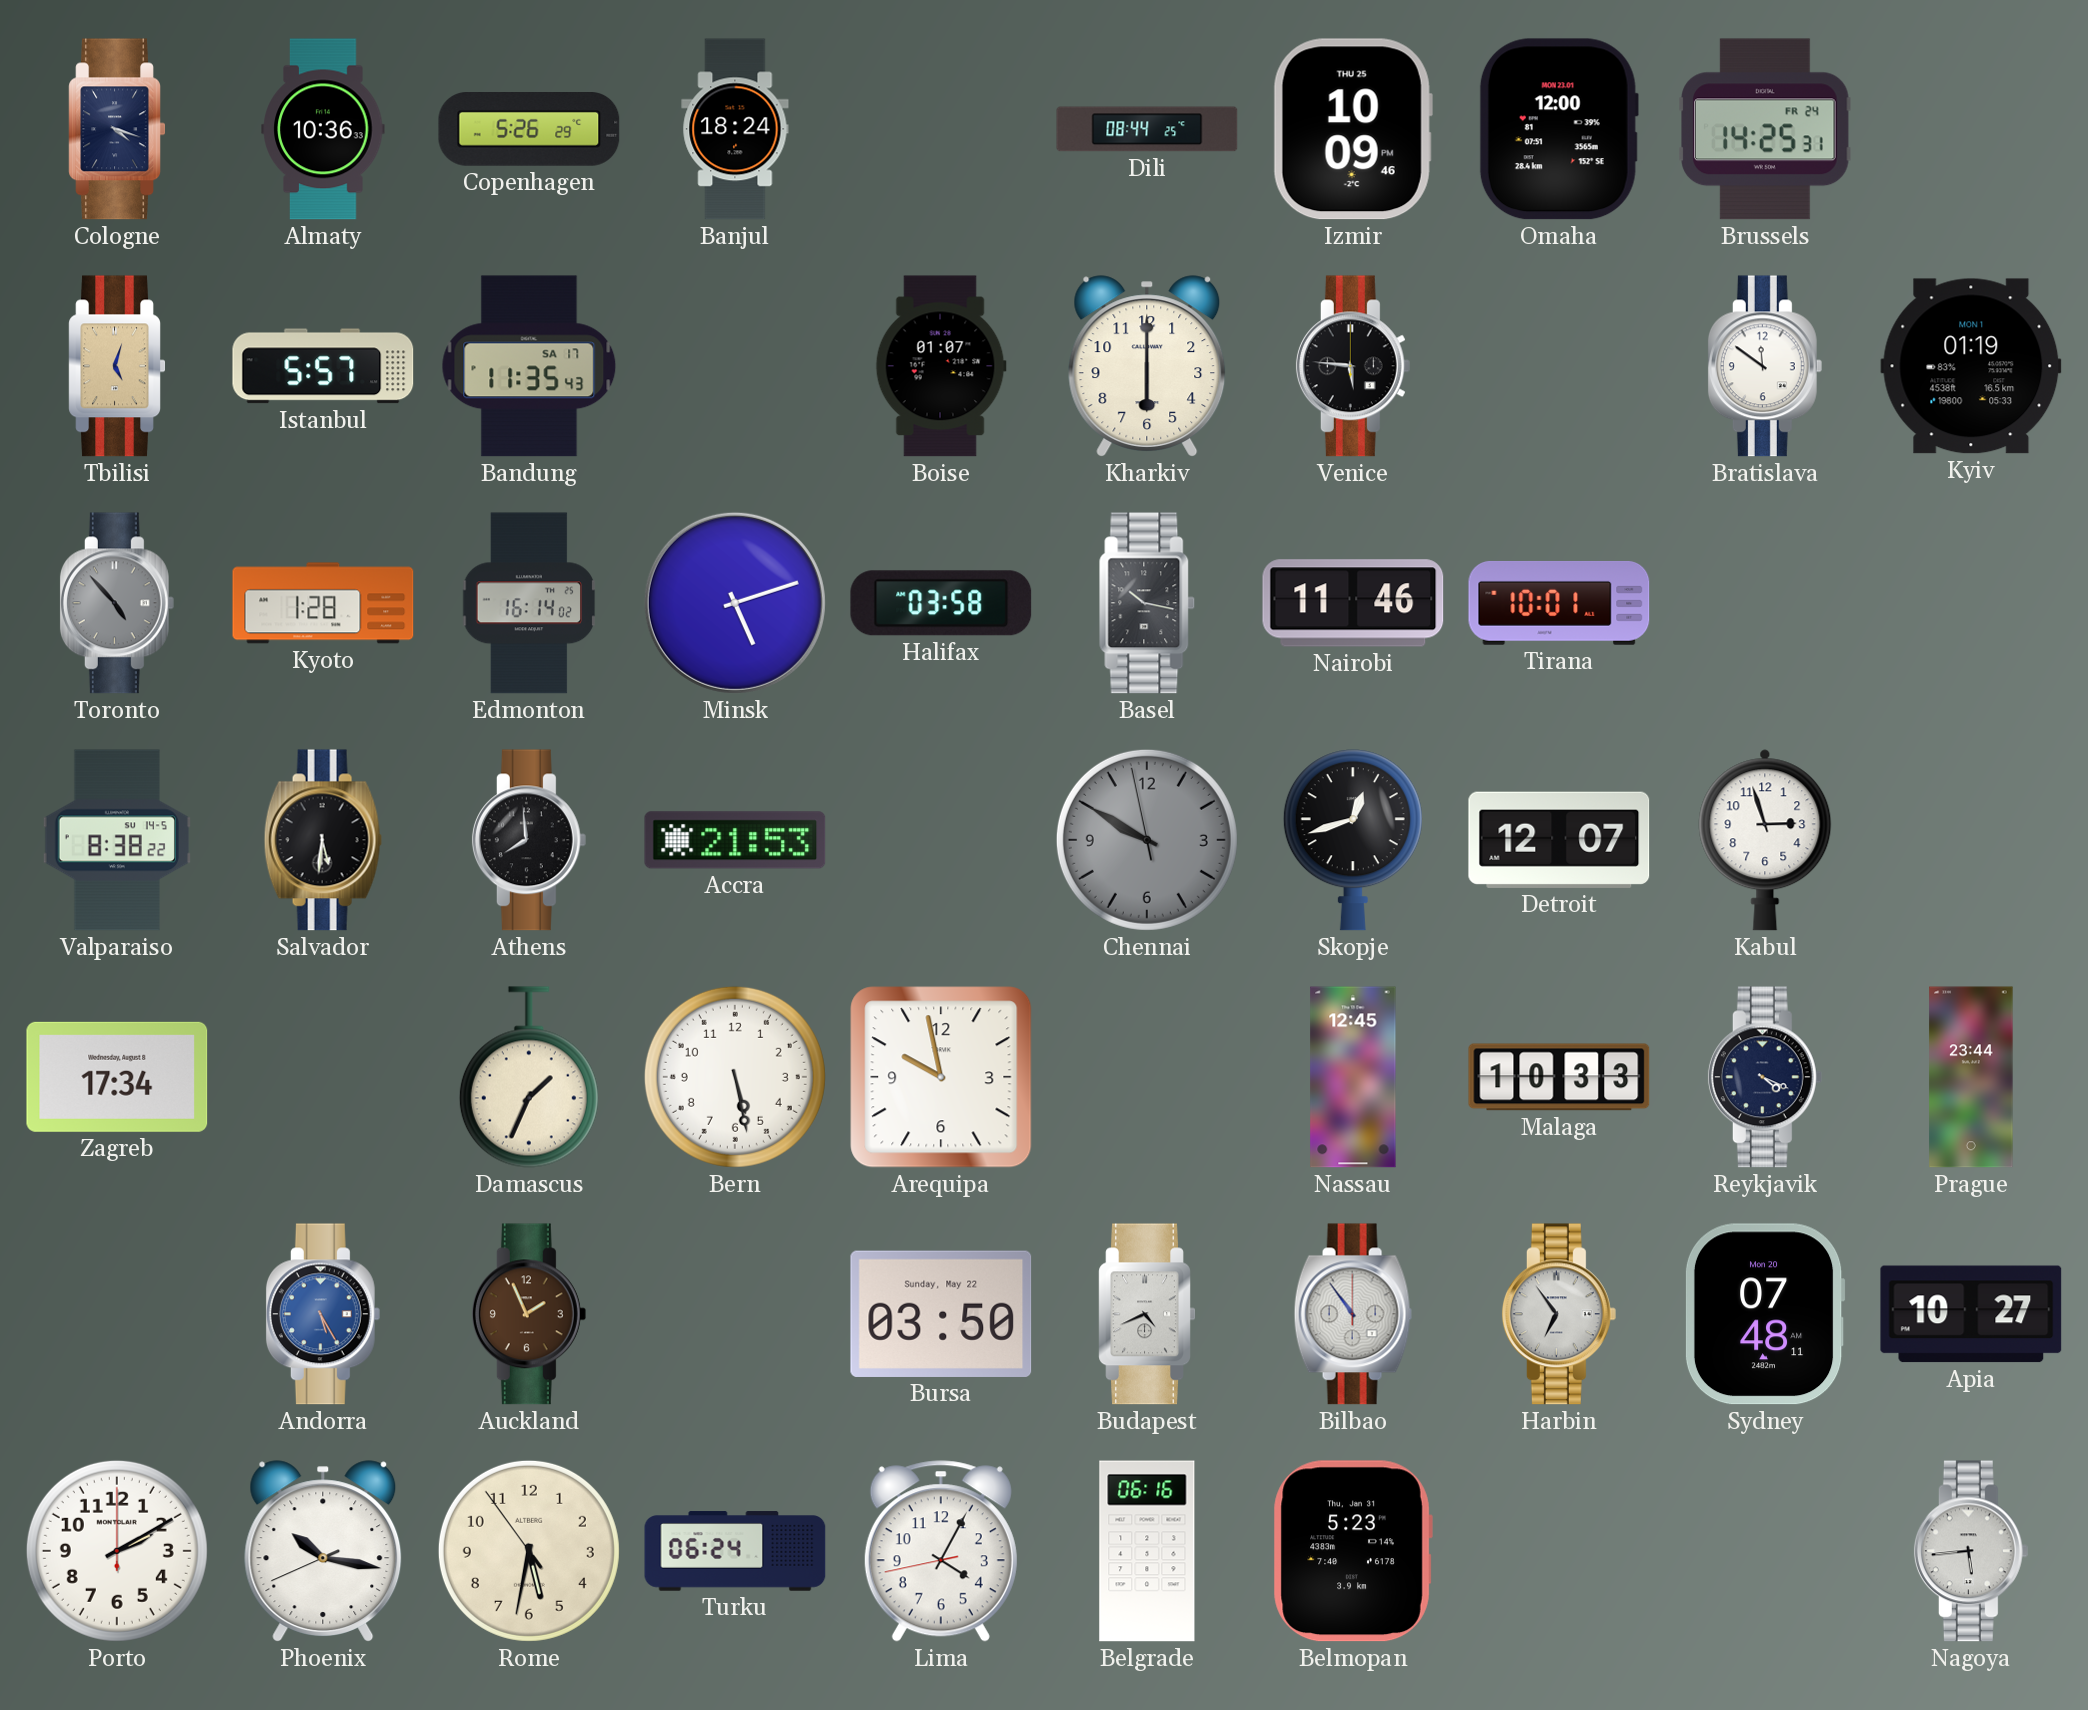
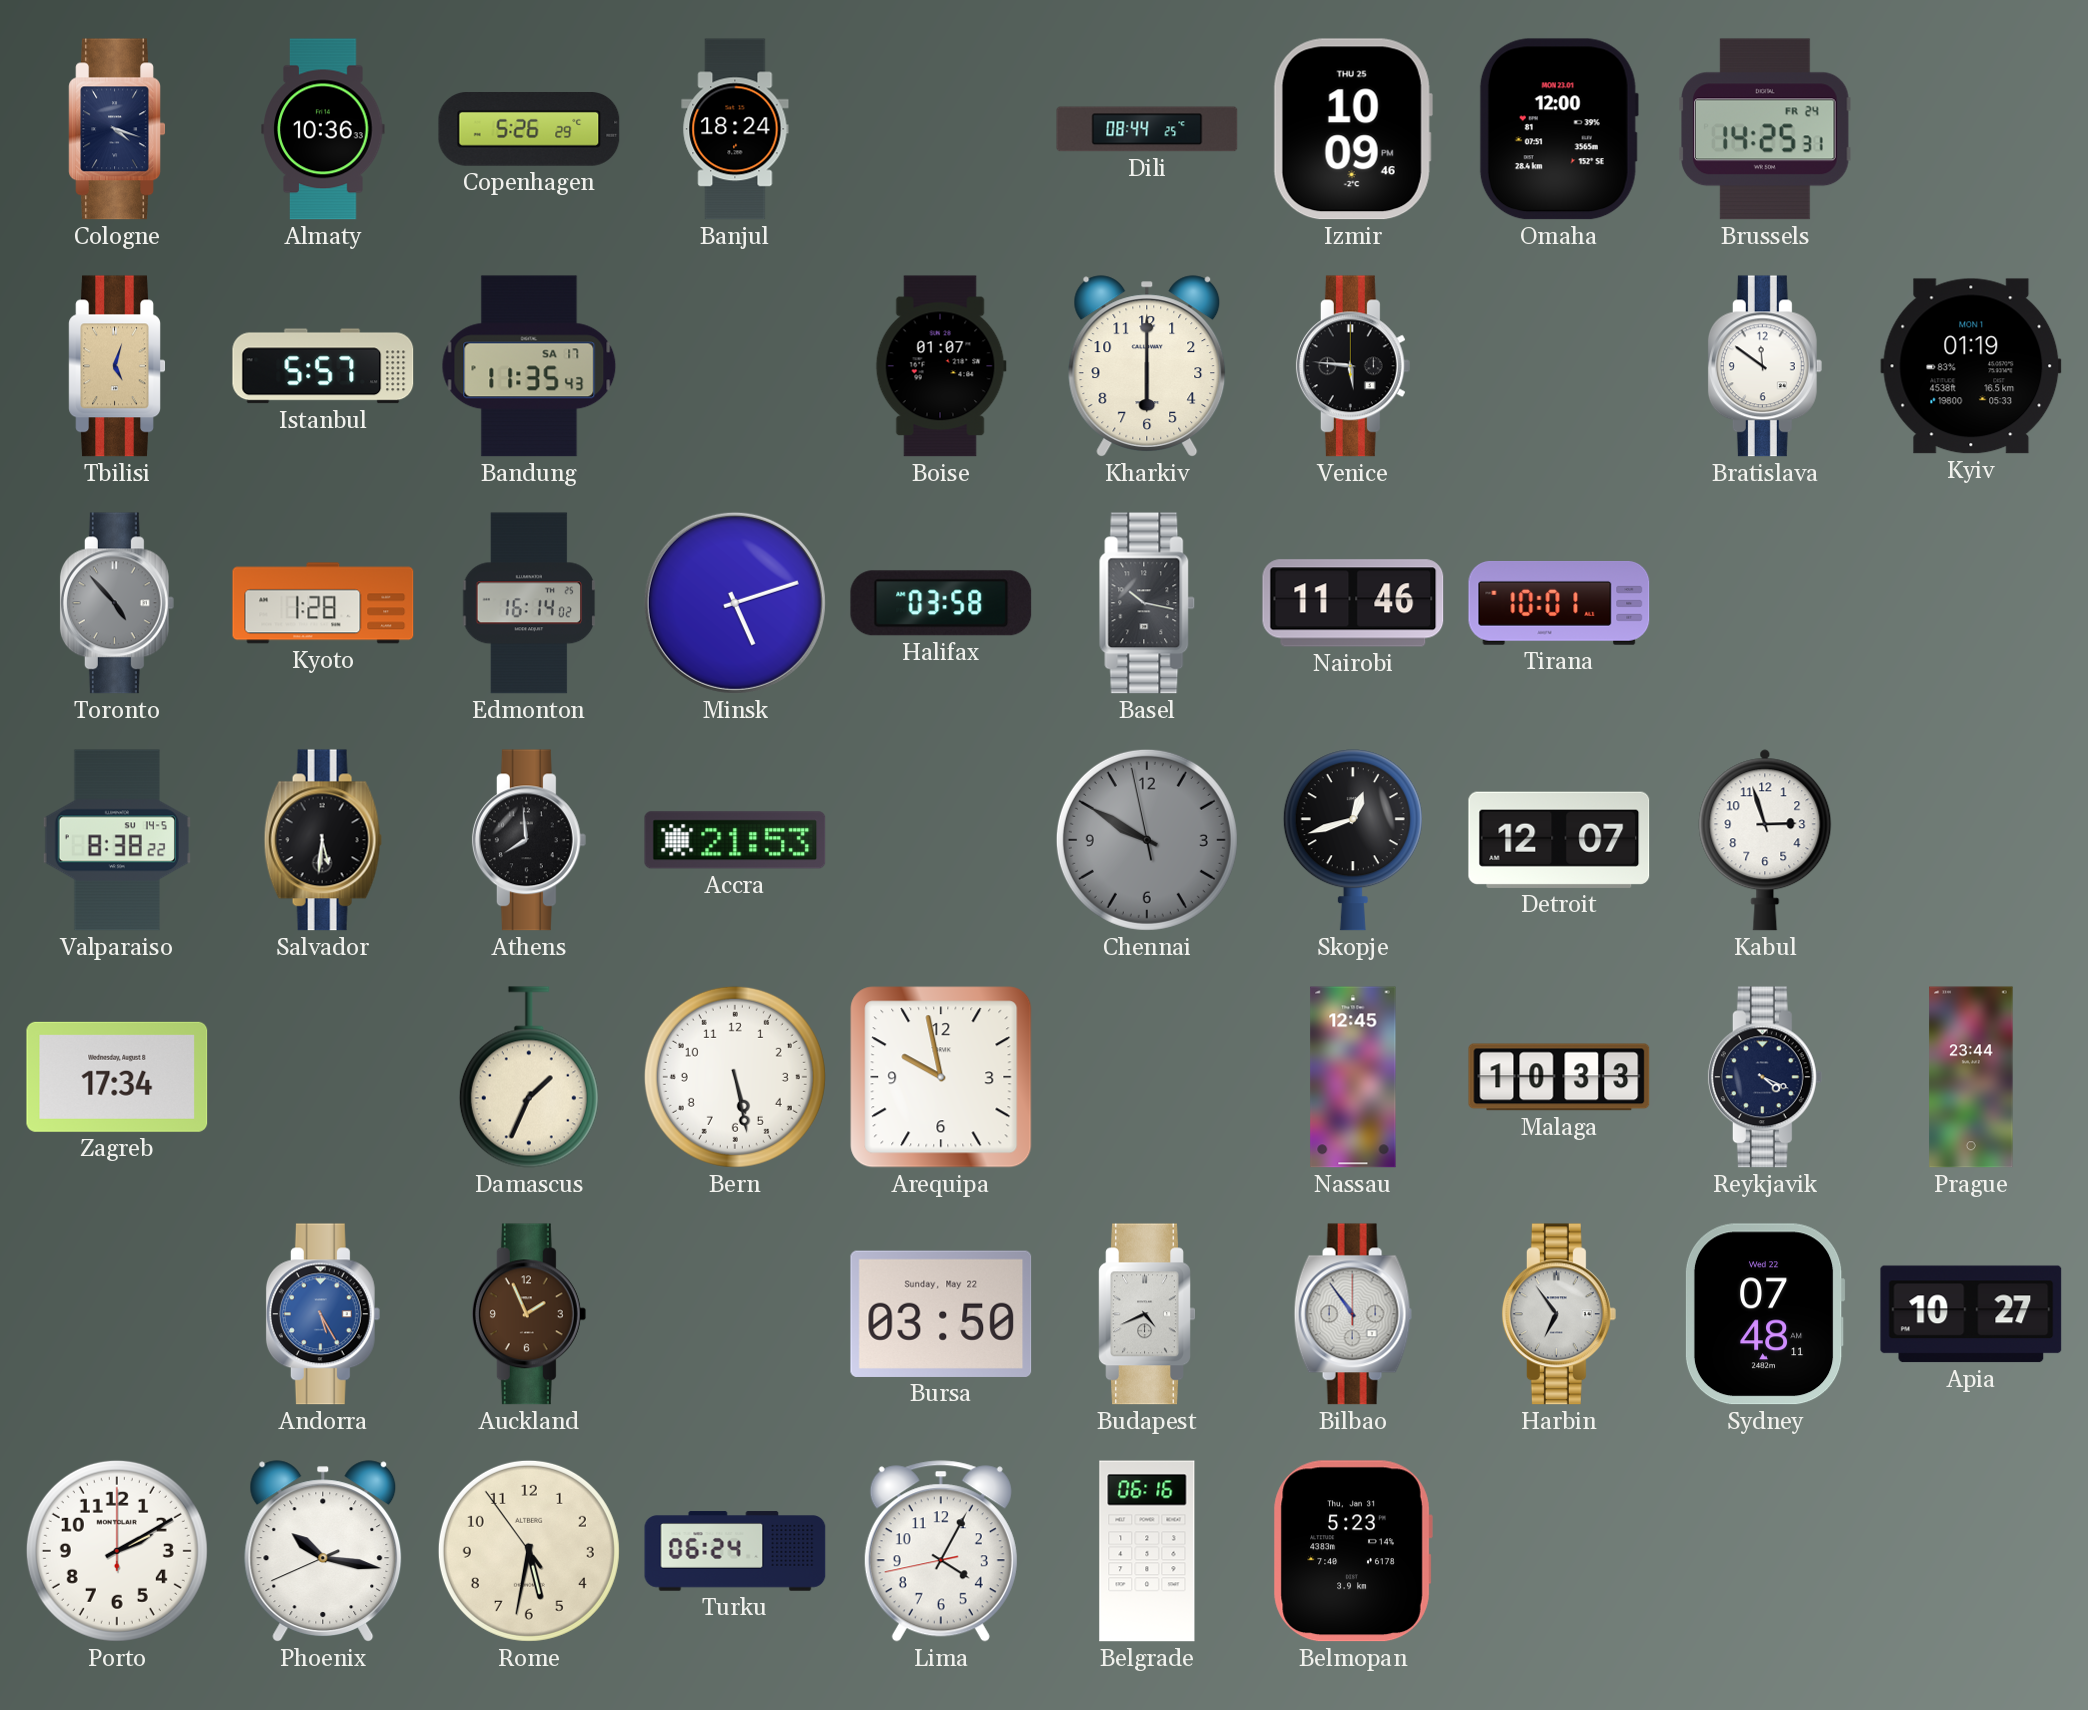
Sydney date: Mon 20 -> Wed 22
Nagoya: 5:44 -> none
